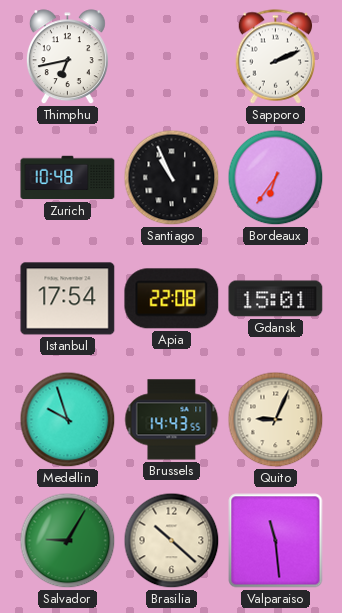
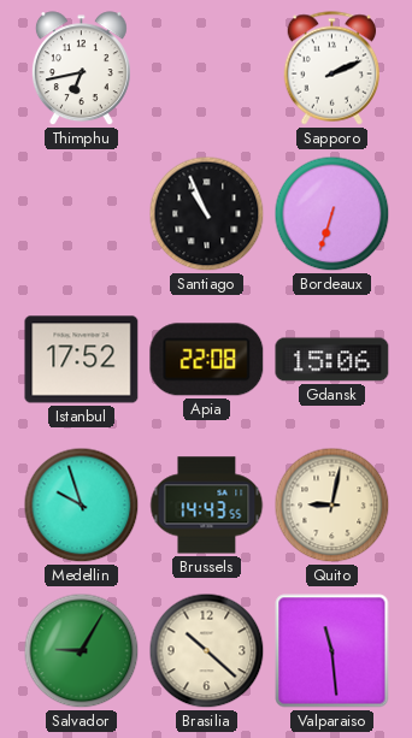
Zurich: 10:48 -> none
Bordeaux: 6:36 -> 6:33
Istanbul: 17:54 -> 17:52
Gdansk: 15:01 -> 15:06
Quito: 9:04 -> 9:02
